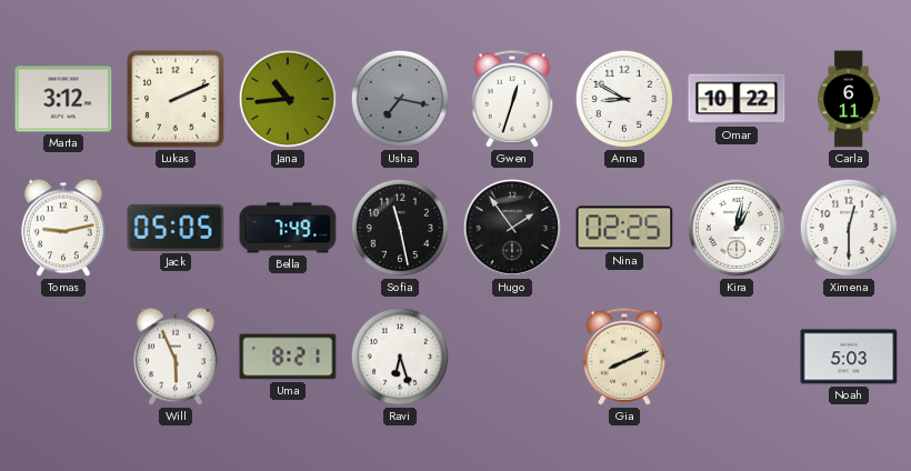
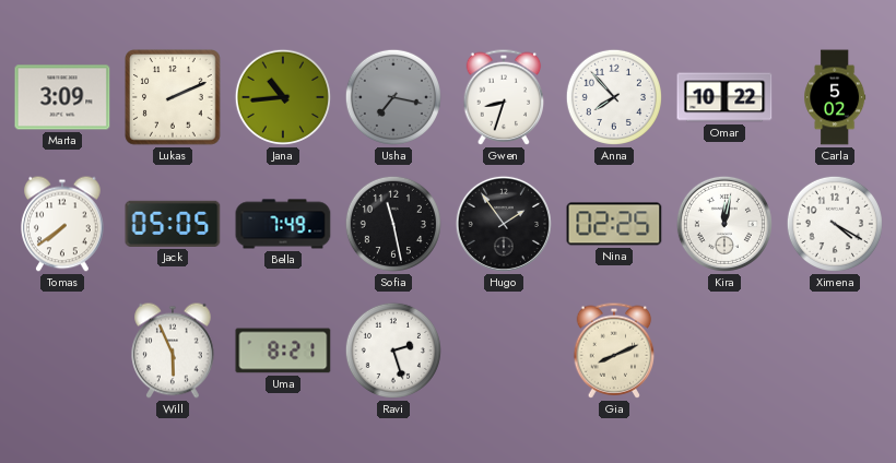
Marta: 3:12 -> 3:09
Gwen: 12:33 -> 8:33
Anna: 8:50 -> 7:53
Carla: 6:11 -> 5:02
Tomas: 9:13 -> 7:39
Kira: 1:02 -> 12:02
Ximena: 12:30 -> 4:20
Ravi: 6:27 -> 2:27
Noah: 5:03 -> none
